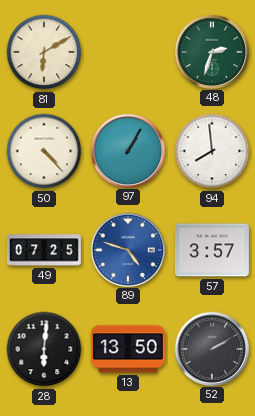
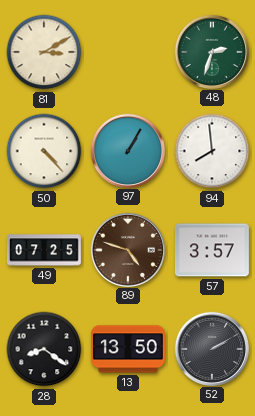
81: 6:10 -> 3:10
89 dial: blue -> brown
28: 6:01 -> 8:21
